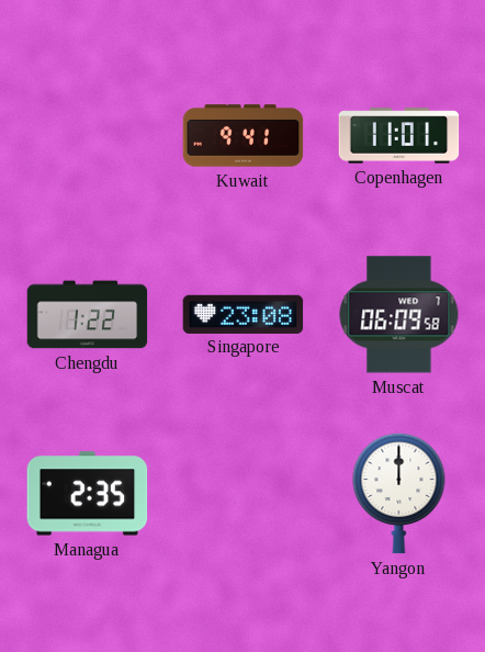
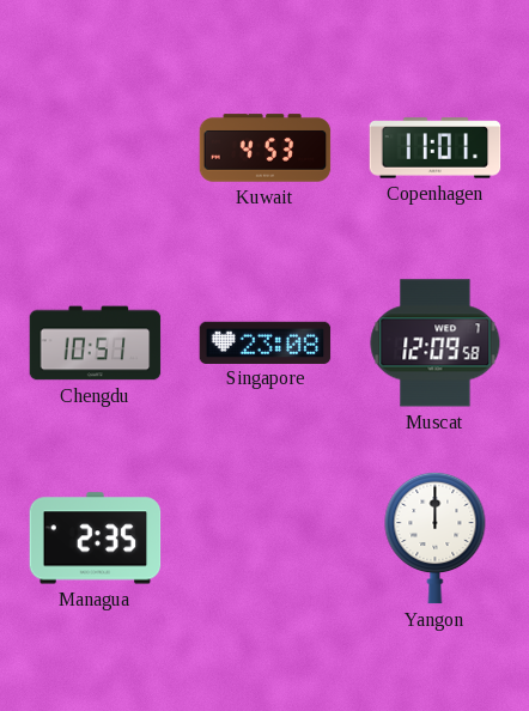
Kuwait: 9:41 -> 4:53
Chengdu: 1:22 -> 10:51
Muscat: 06:09 -> 12:09
